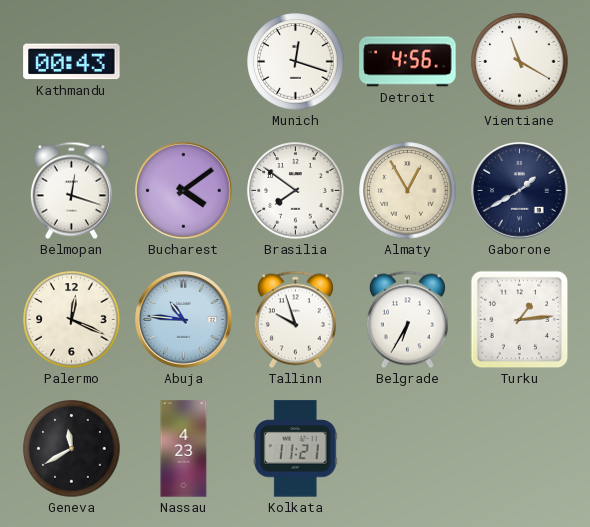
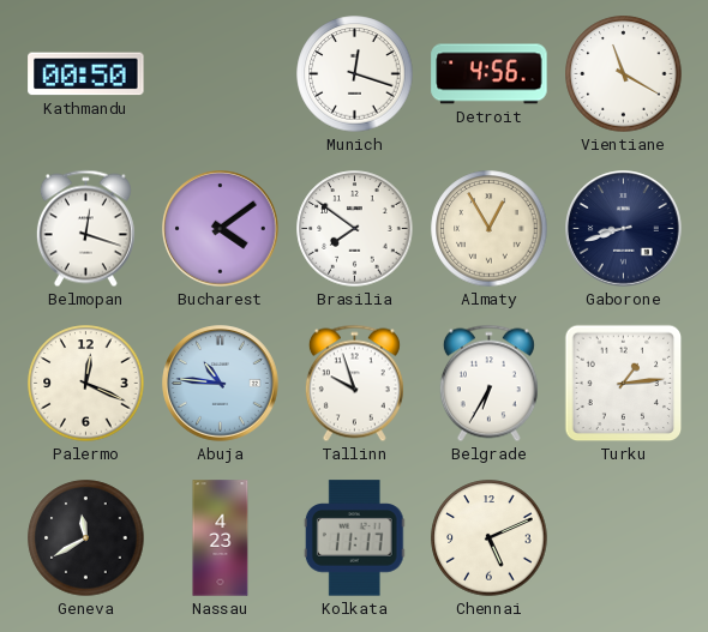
Kathmandu: 00:43 -> 00:50
Gaborone: 1:40 -> 8:42
Kolkata: 11:21 -> 11:17
Chennai: none -> 5:11
